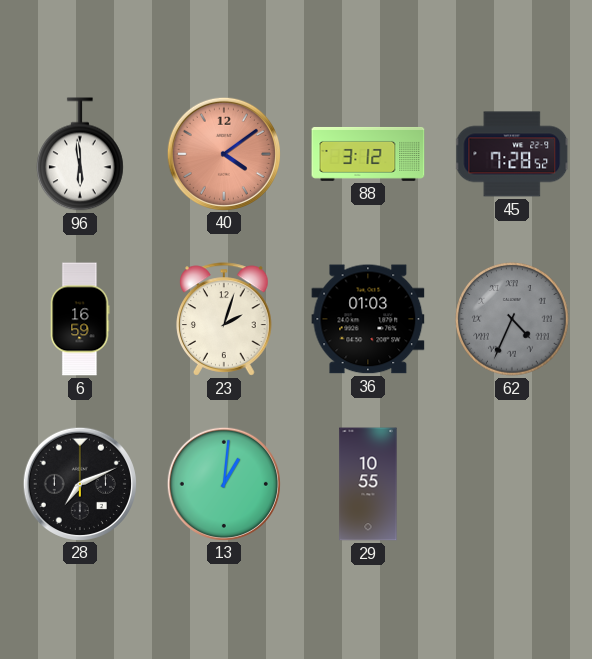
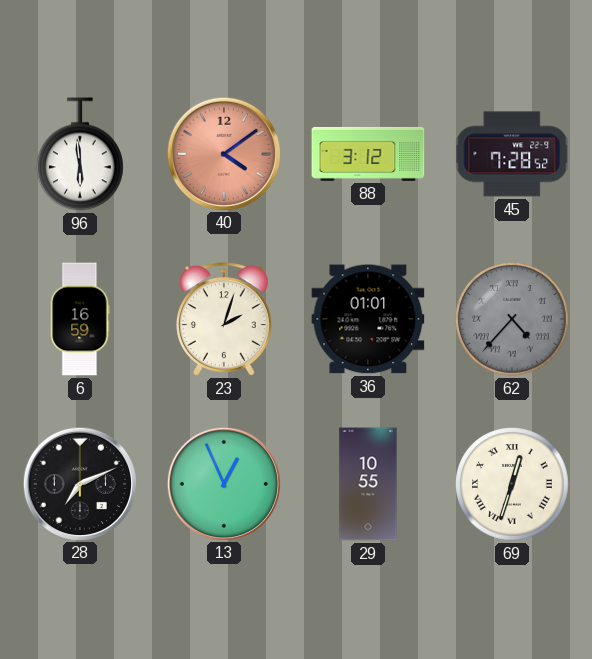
36: 01:03 -> 01:01
62: 4:34 -> 4:37
13: 1:01 -> 12:56
69: none -> 12:33
